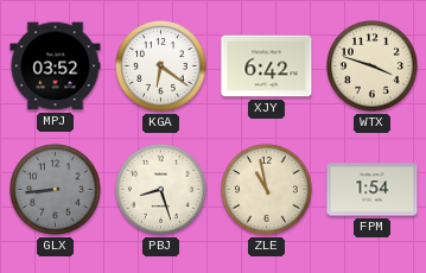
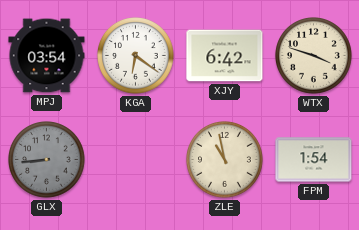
MPJ: 03:52 -> 03:54
PBJ: 8:27 -> none
